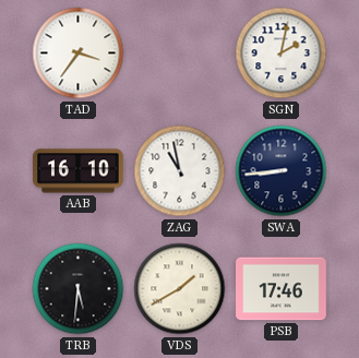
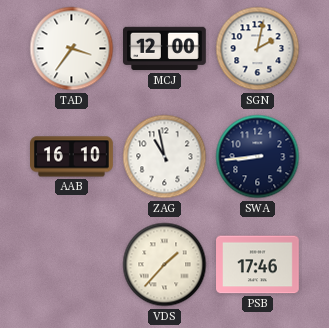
MCJ: none -> 12:00
TRB: 5:31 -> none
VDS: 1:40 -> 1:37
